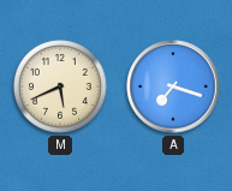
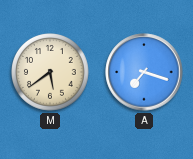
M: 5:41 -> 5:39
